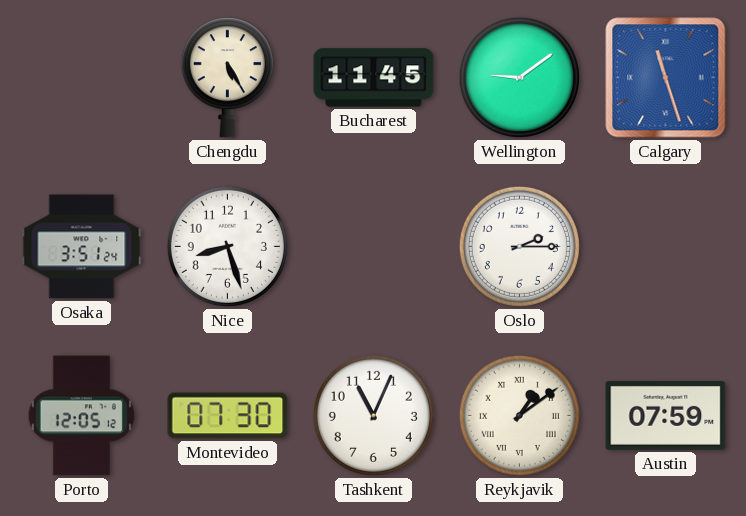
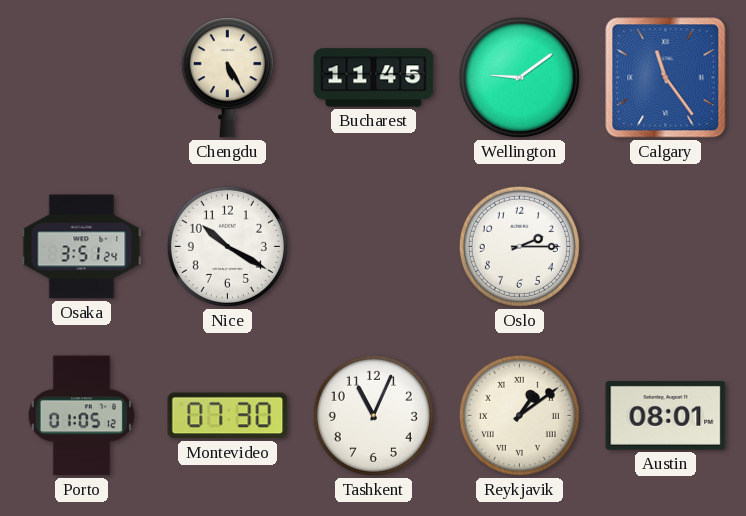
Calgary: 11:27 -> 11:24
Nice: 8:27 -> 10:20
Porto: 12:05 -> 01:05
Austin: 07:59 -> 08:01
